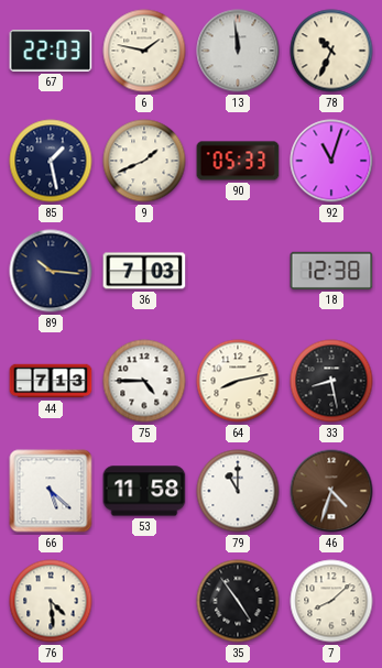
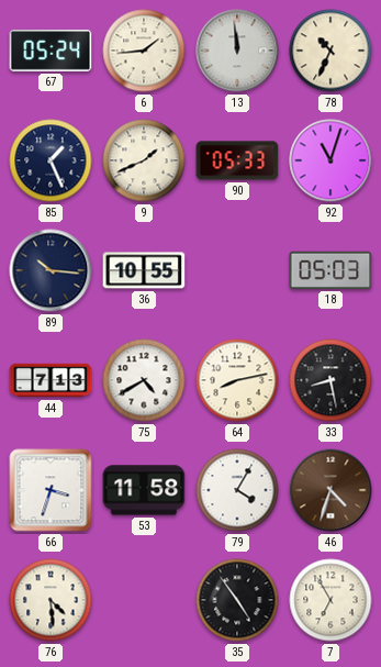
67: 22:03 -> 05:24
6: 1:47 -> 1:44
85: 1:28 -> 1:26
36: 7:03 -> 10:55
18: 12:38 -> 05:03
75: 4:45 -> 4:40
66: 5:22 -> 3:33
79: 11:00 -> 4:05
7: 8:08 -> 6:55
